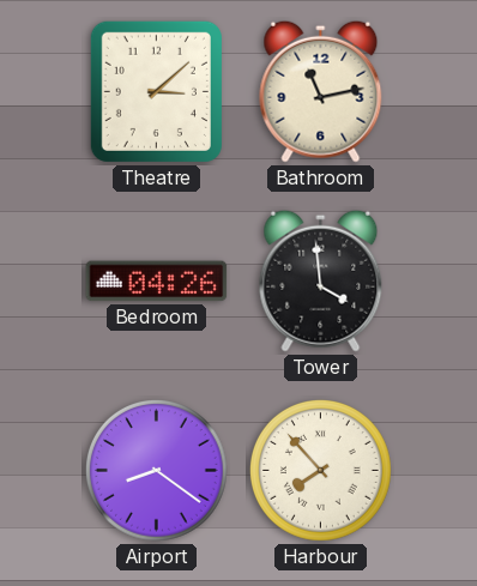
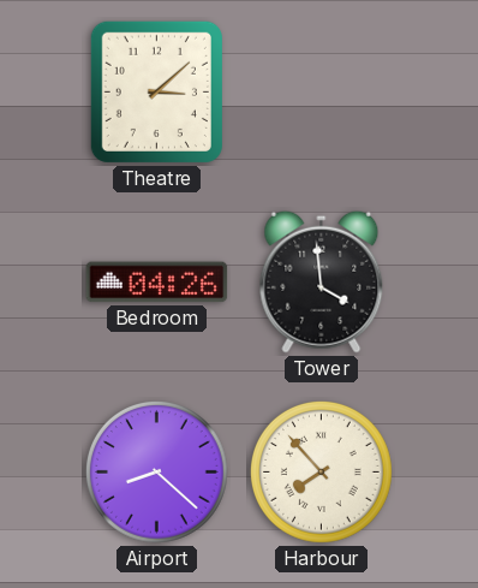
Bathroom: 11:13 -> none
Airport: 8:21 -> 8:22
